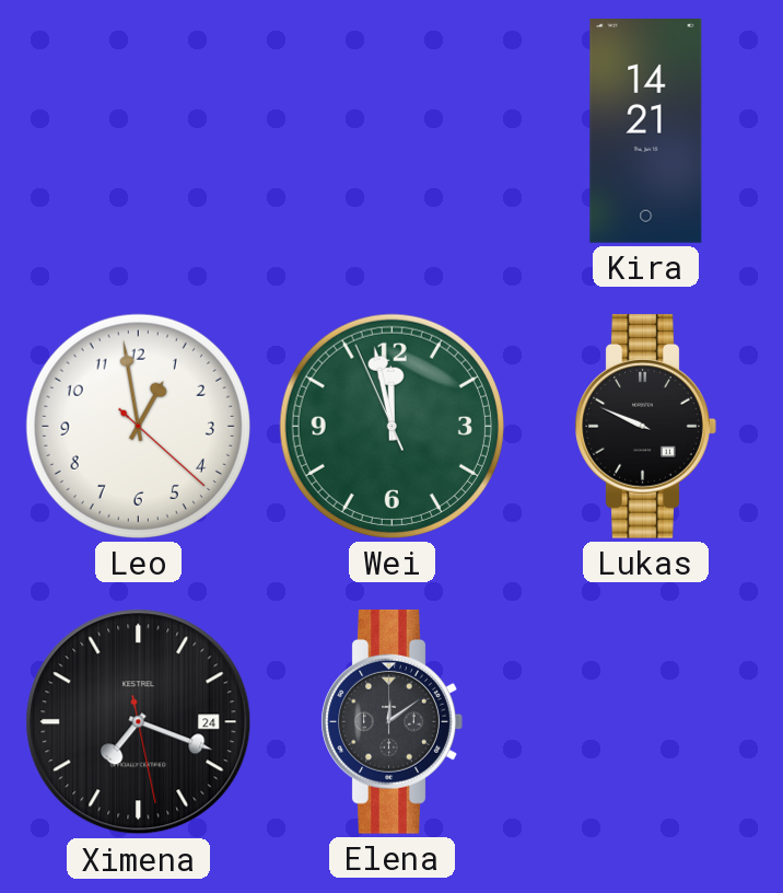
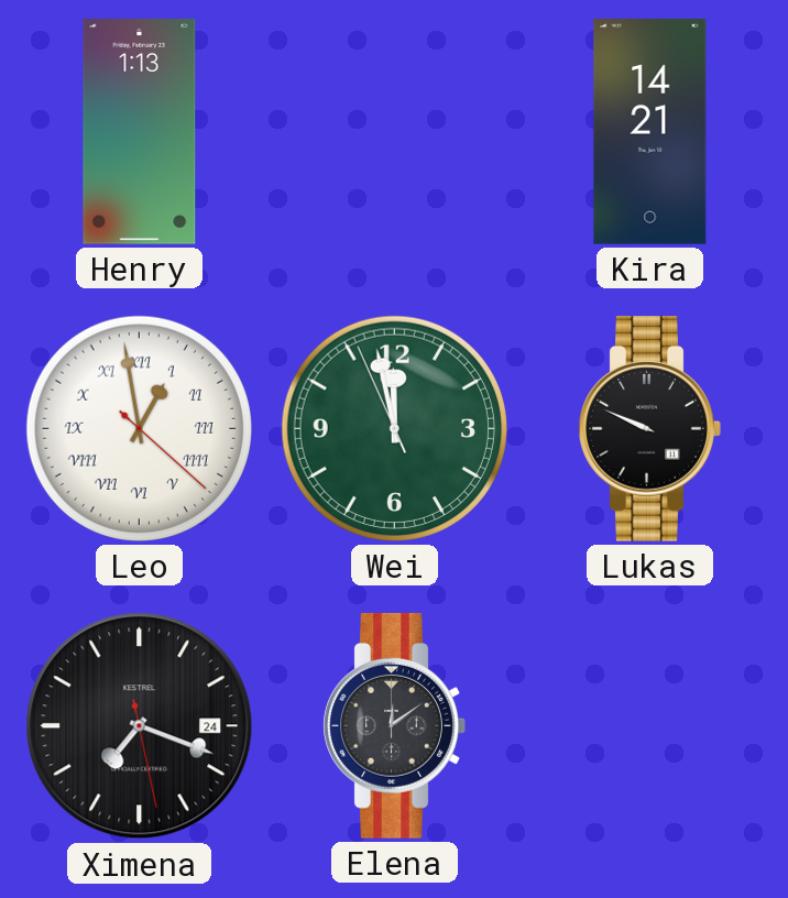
Henry: none -> 1:13
Leo numerals: Arabic -> Roman
